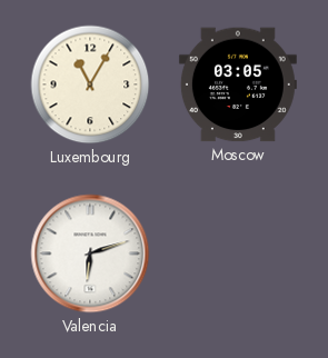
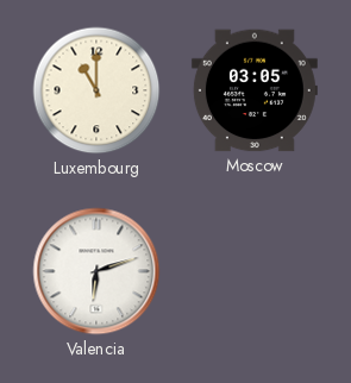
Luxembourg: 11:05 -> 11:00
